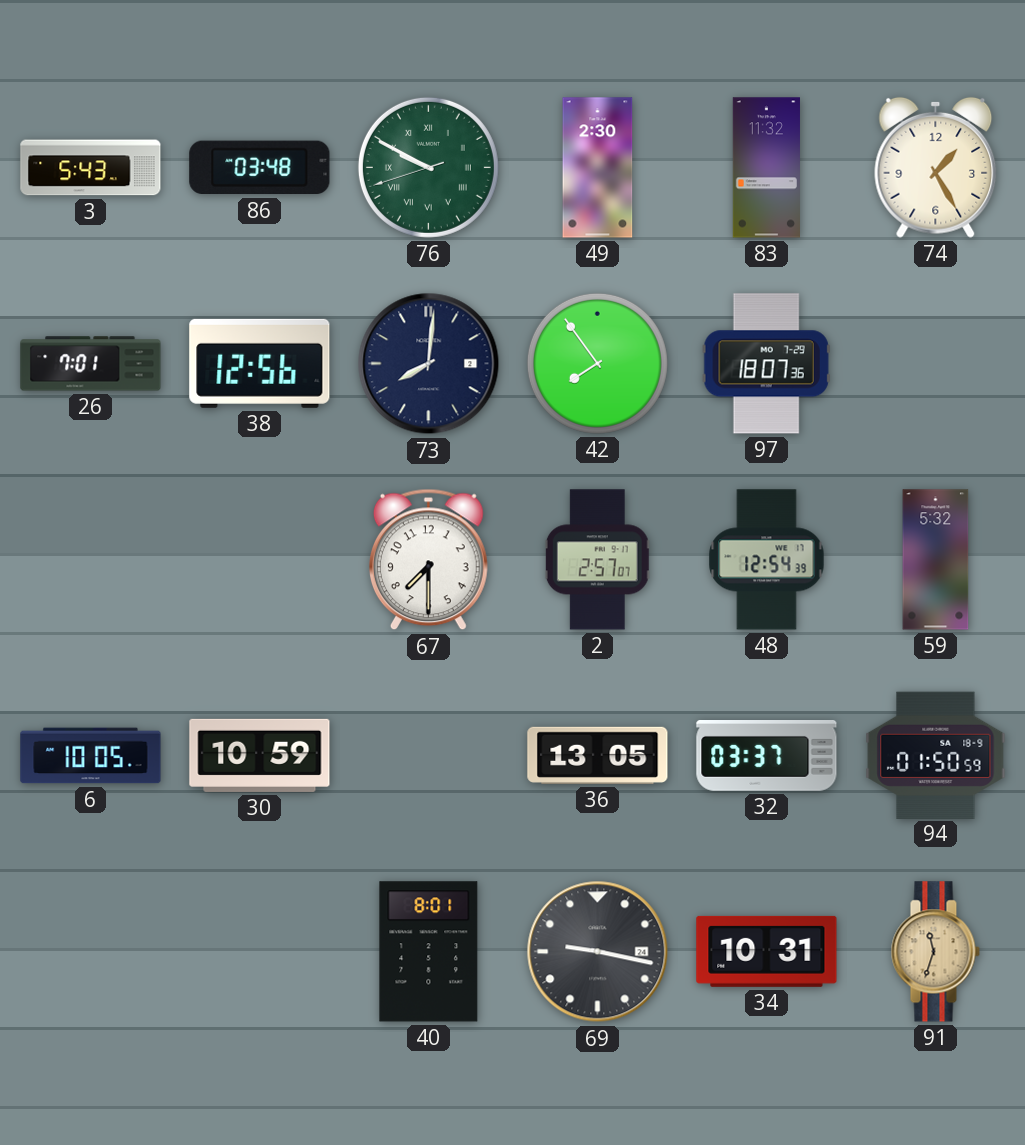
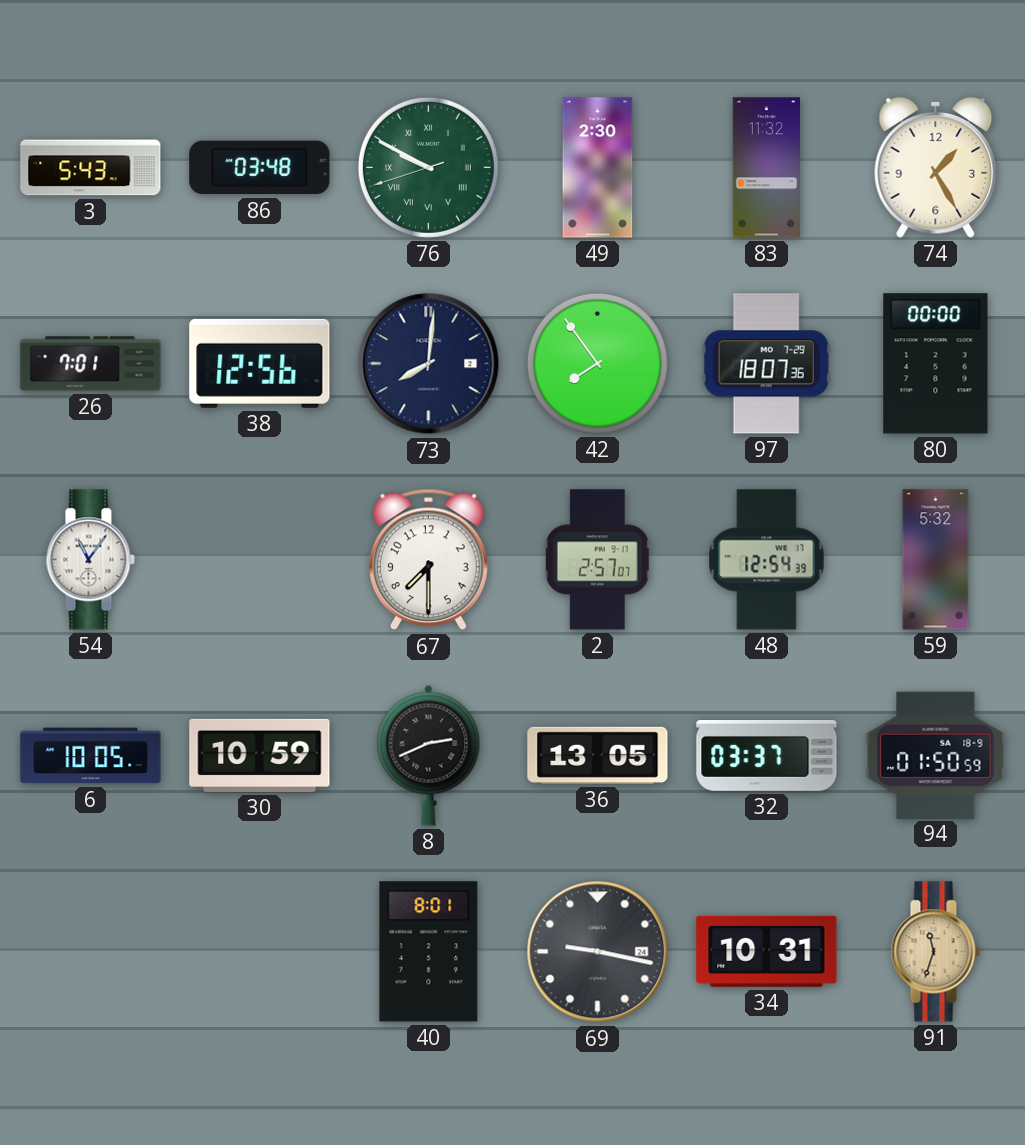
80: none -> 00:00
54: none -> 11:06
8: none -> 2:41
